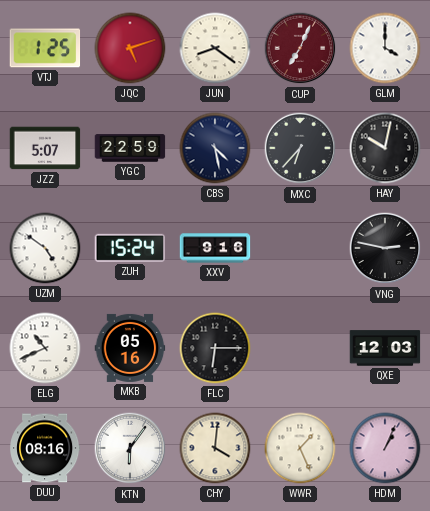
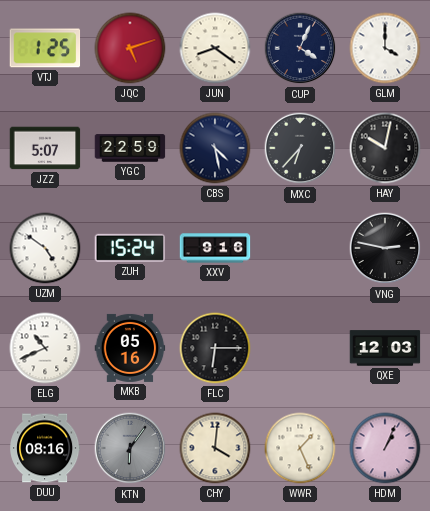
CUP: 7:04 -> 4:04
CUP dial: burgundy -> navy
KTN dial: white -> grey
